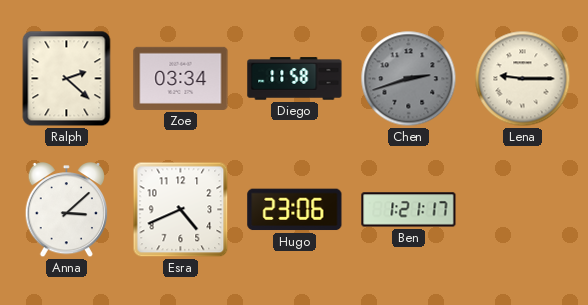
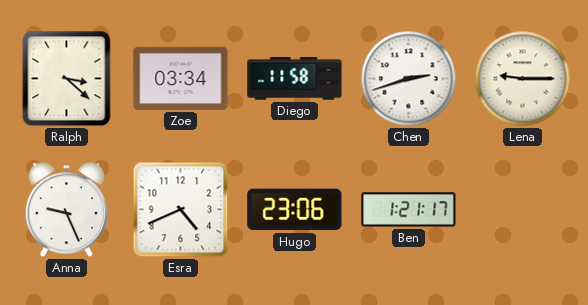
Ralph: 2:22 -> 3:22
Chen dial: grey -> white
Anna: 3:08 -> 9:26
